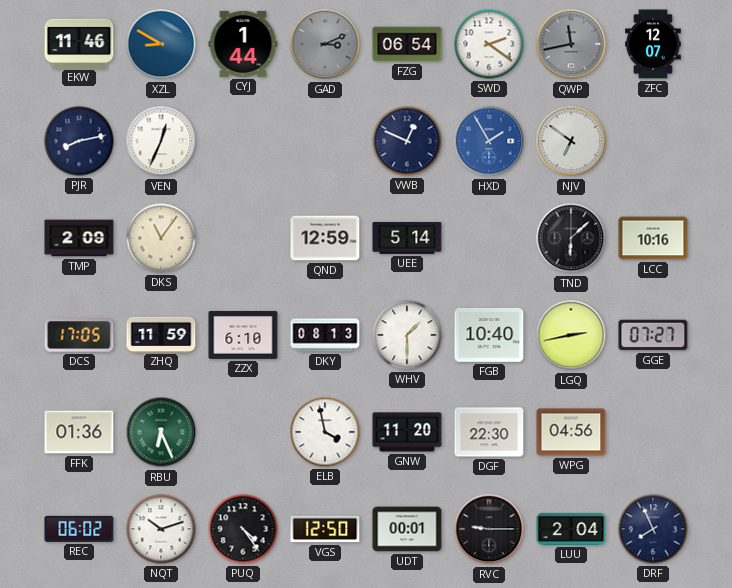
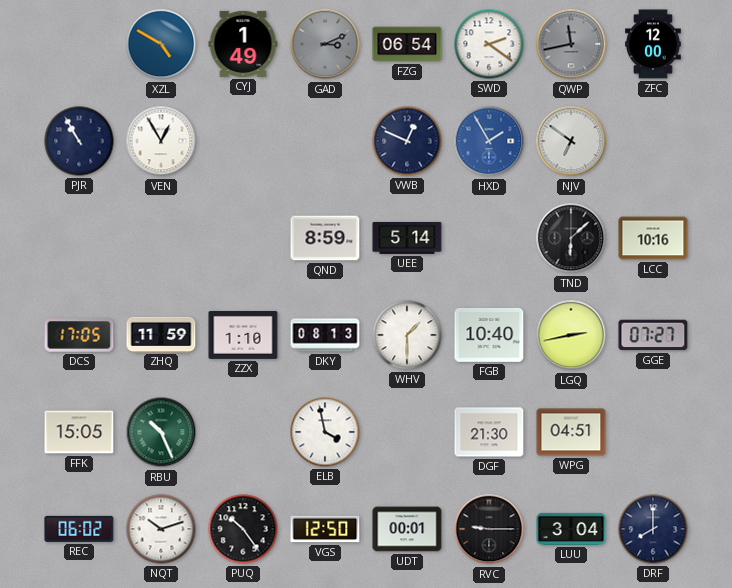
EKW: 11:46 -> none
XZL: 8:50 -> 4:50
CYJ: 1:44 -> 1:49
ZFC: 12:07 -> 12:00
PJR: 8:13 -> 10:55
VEN: 12:34 -> 12:55
TMP: 2:09 -> none
DKS: 11:06 -> none
QND: 12:59 -> 8:59
ZZX: 6:10 -> 1:10
FFK: 01:36 -> 15:05
RBU: 6:26 -> 10:26
GNW: 11:20 -> none
DGF: 22:30 -> 21:30
WPG: 04:56 -> 04:51
PUQ: 4:24 -> 10:24
LUU: 2:04 -> 3:04
DRF: 7:56 -> 8:00
